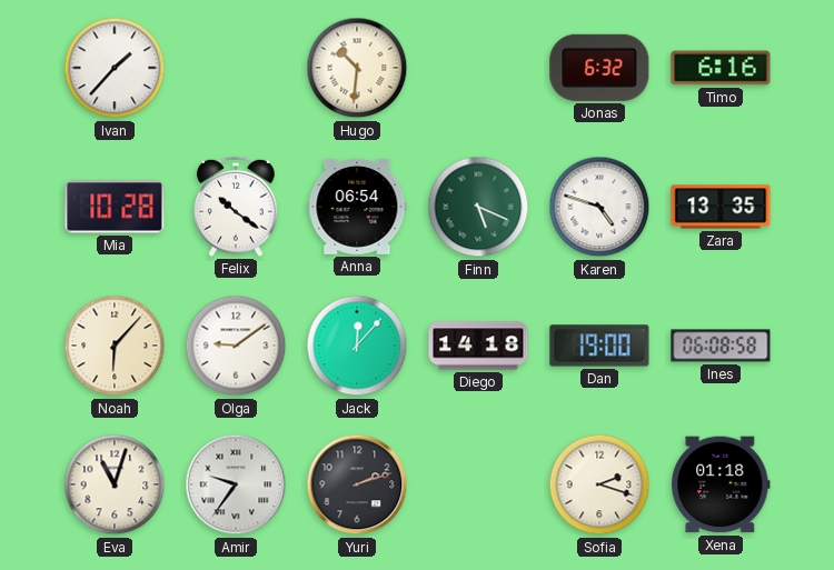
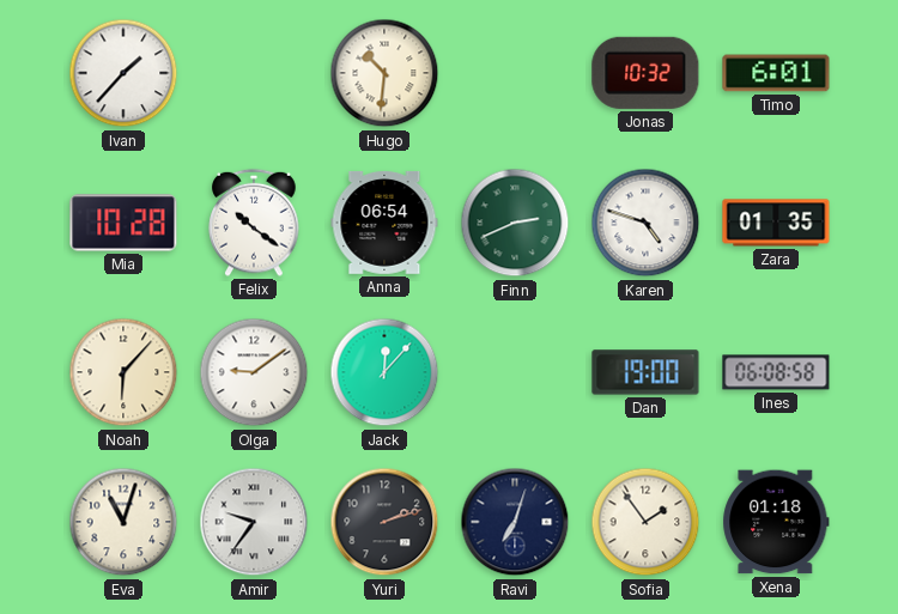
Jonas: 6:32 -> 10:32
Timo: 6:16 -> 6:01
Finn: 5:19 -> 2:41
Zara: 13:35 -> 01:35
Diego: 14:18 -> none
Ravi: none -> 7:03
Sofia: 2:18 -> 1:54
